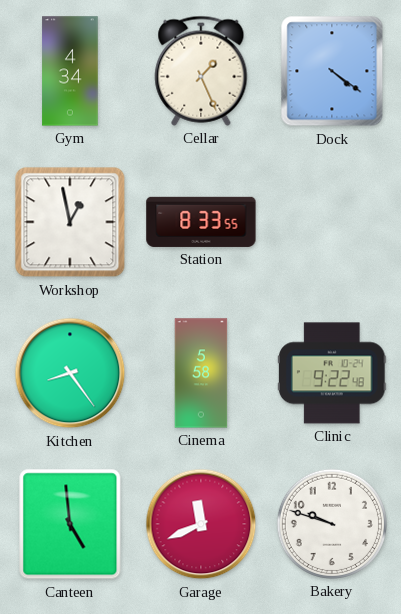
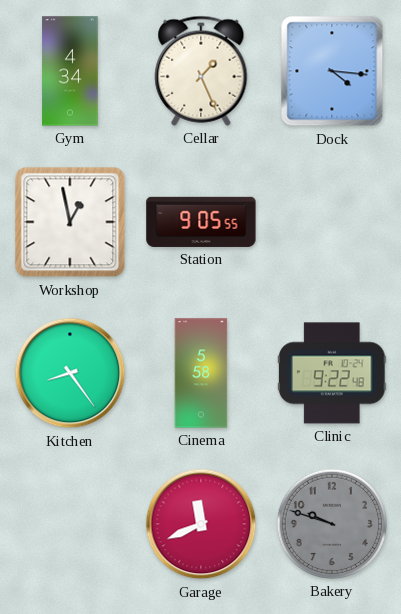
Dock: 4:21 -> 4:16
Station: 8:33 -> 9:05
Canteen: 4:59 -> none
Bakery dial: white -> grey
